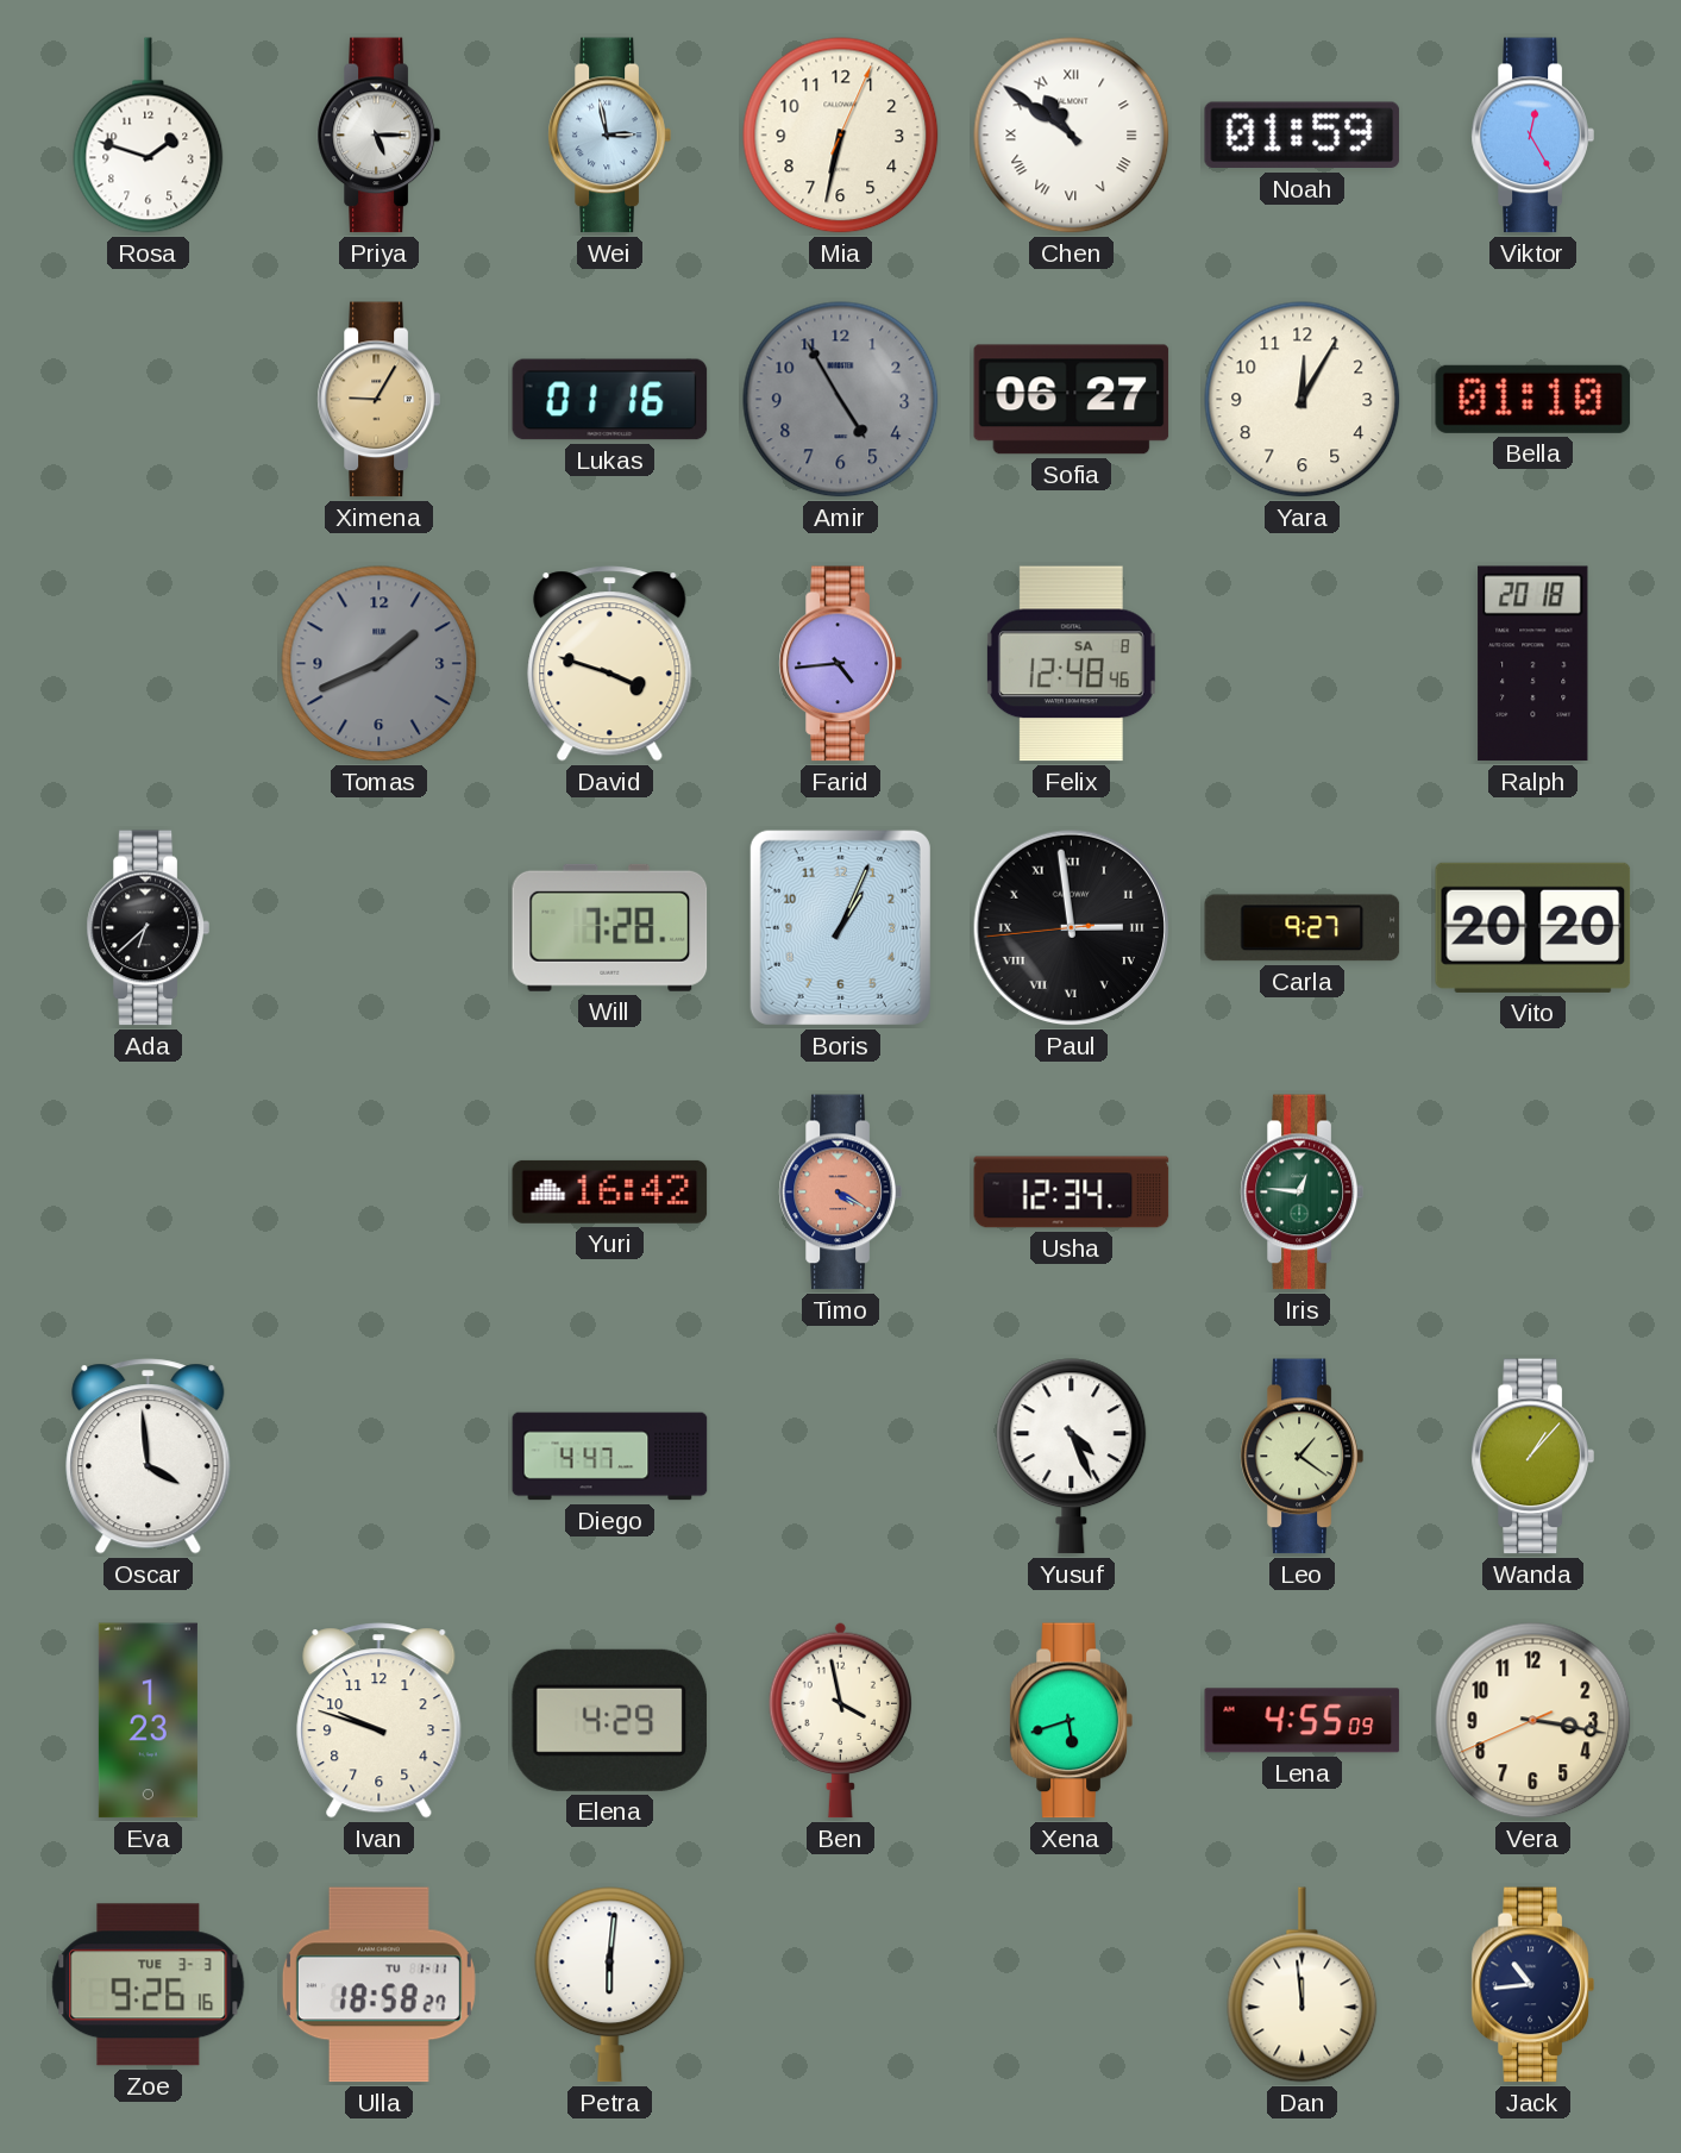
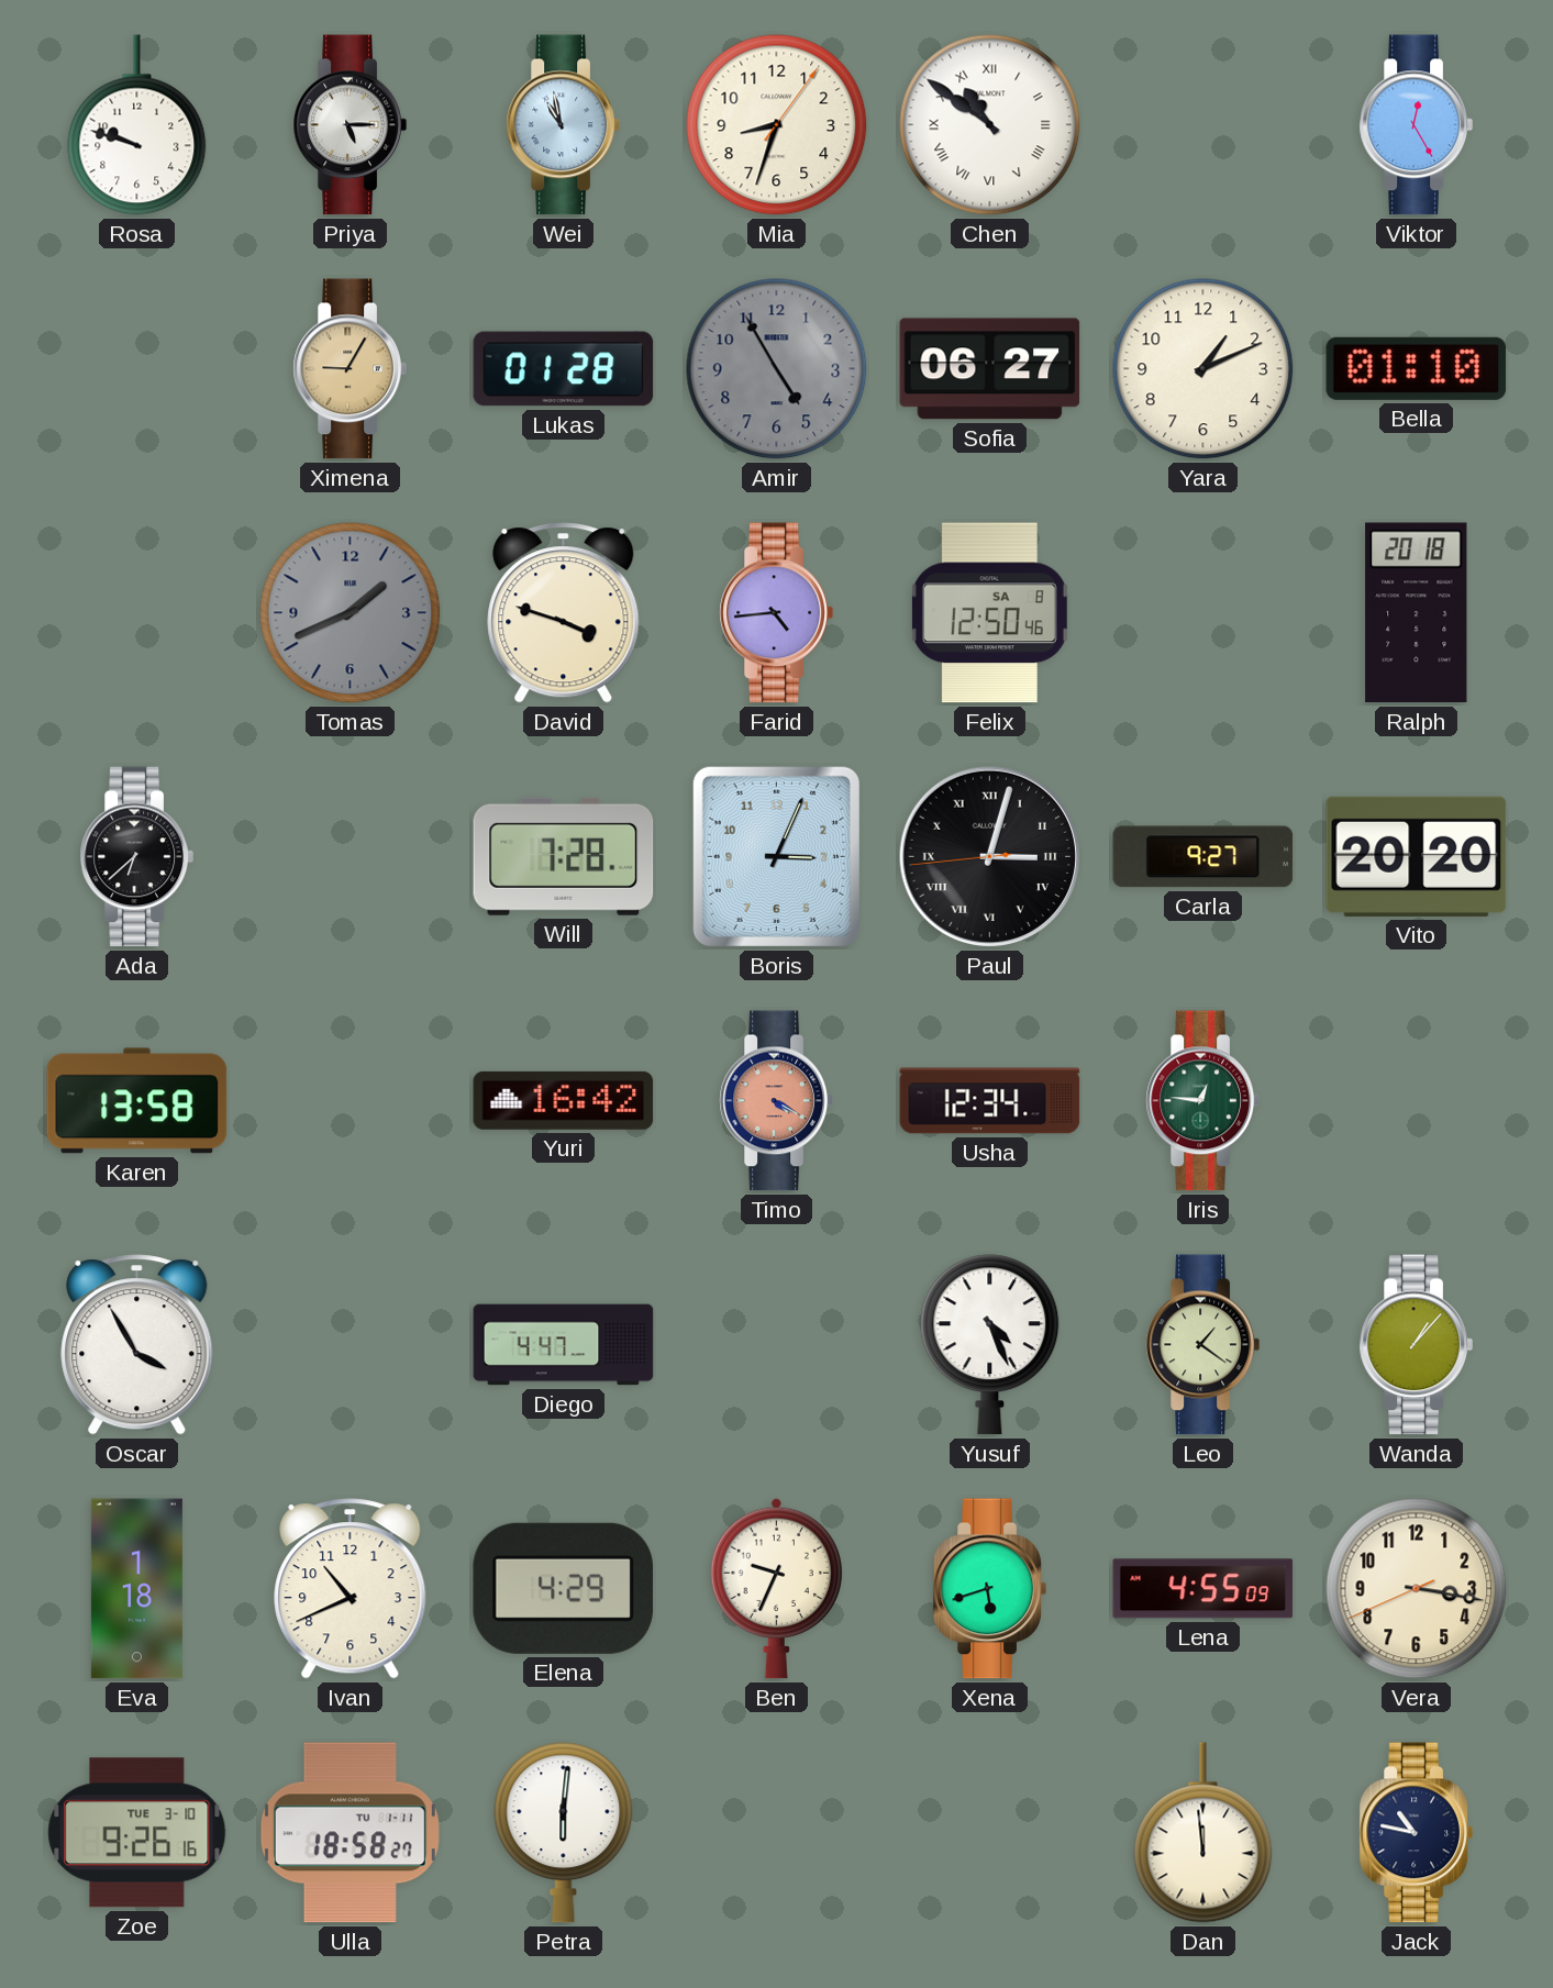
Rosa: 1:48 -> 9:48
Wei: 2:58 -> 10:58
Mia: 6:32 -> 8:33
Noah: 01:59 -> none
Lukas: 01:16 -> 01:28
Yara: 12:05 -> 1:11
Felix: 12:48 -> 12:50
Boris: 1:04 -> 3:04
Paul: 2:58 -> 3:02
Karen: none -> 13:58
Oscar: 3:59 -> 3:55
Eva: 1:23 -> 1:18
Ivan: 9:48 -> 10:41
Ben: 3:58 -> 9:34
Zoe date: TUE 3-3 -> TUE 3-10
Jack: 10:44 -> 10:47
